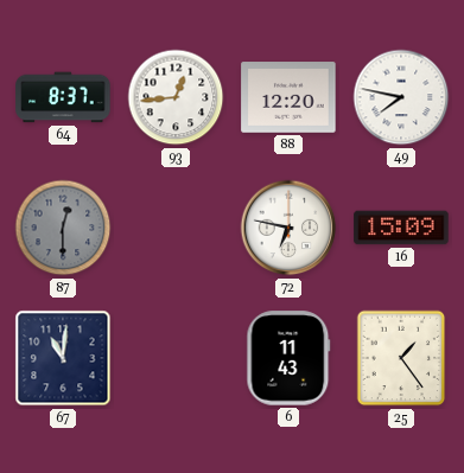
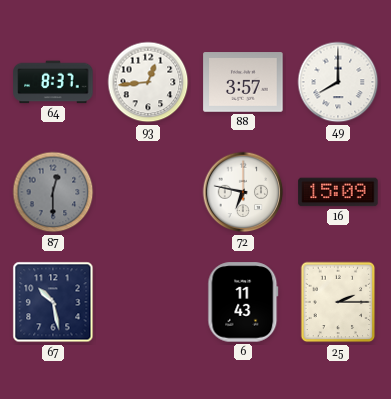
88: 12:20 -> 3:57
49: 7:47 -> 8:00
67: 11:01 -> 10:28
25: 1:24 -> 2:15
